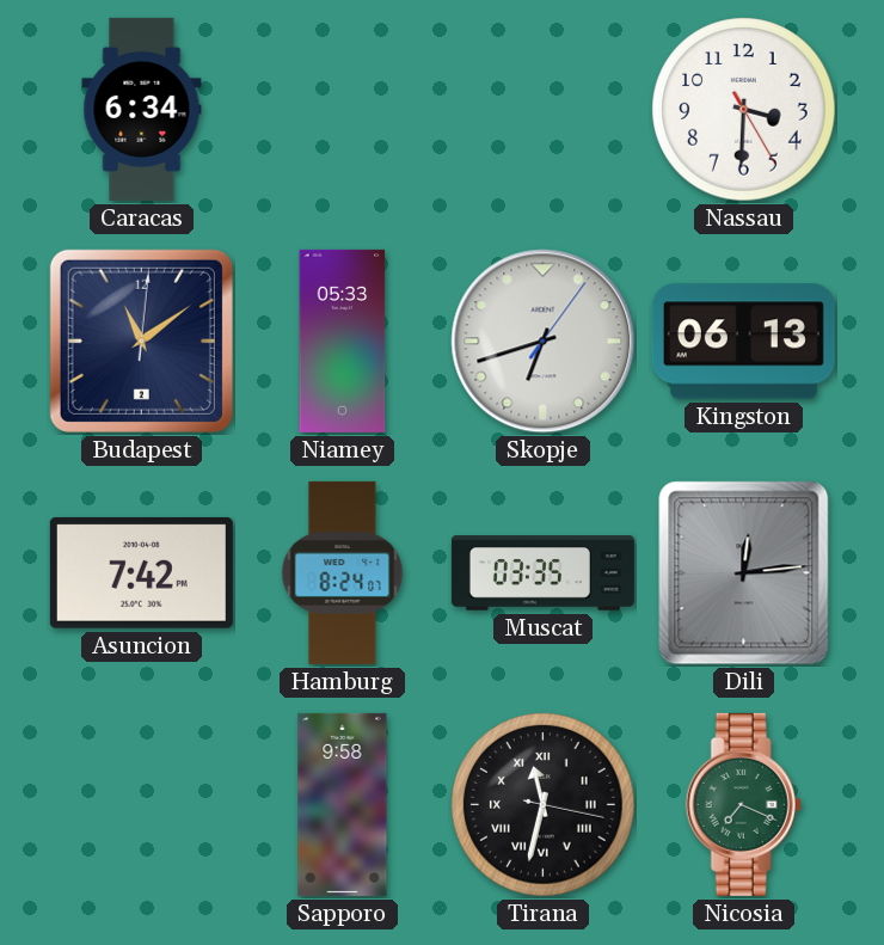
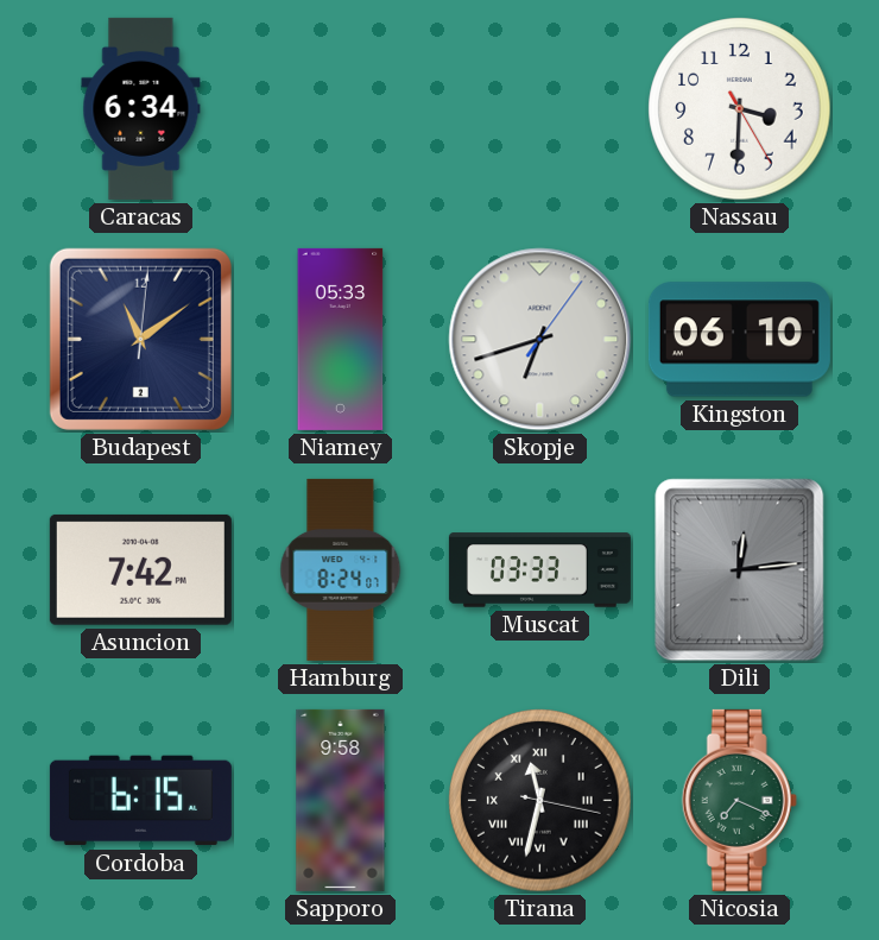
Kingston: 06:13 -> 06:10
Muscat: 03:35 -> 03:33
Cordoba: none -> 6:15
